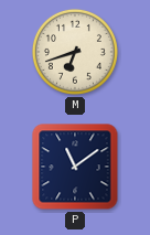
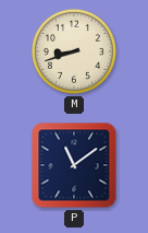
M: 6:42 -> 8:42
